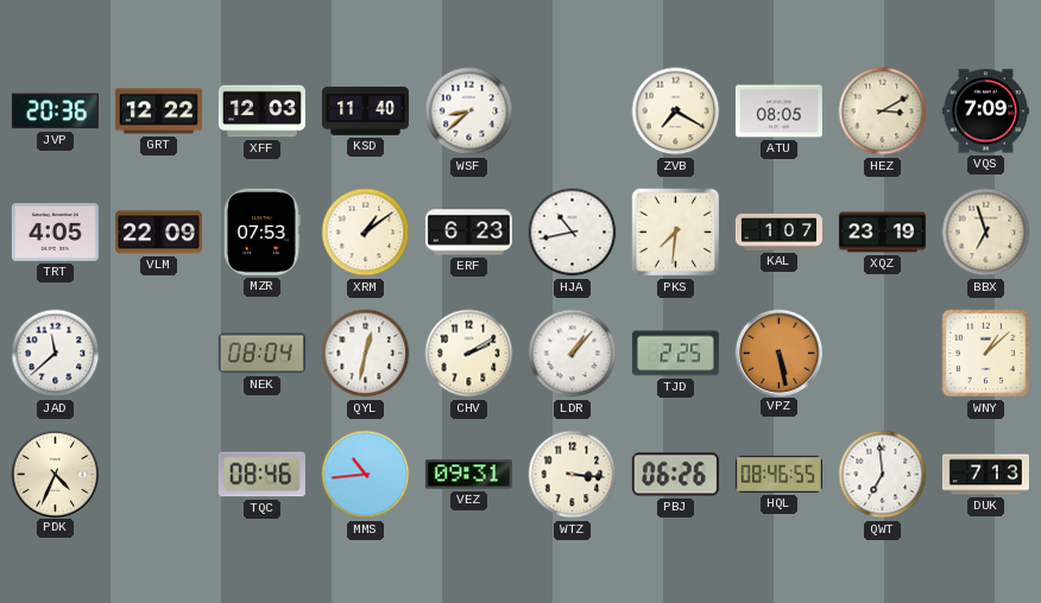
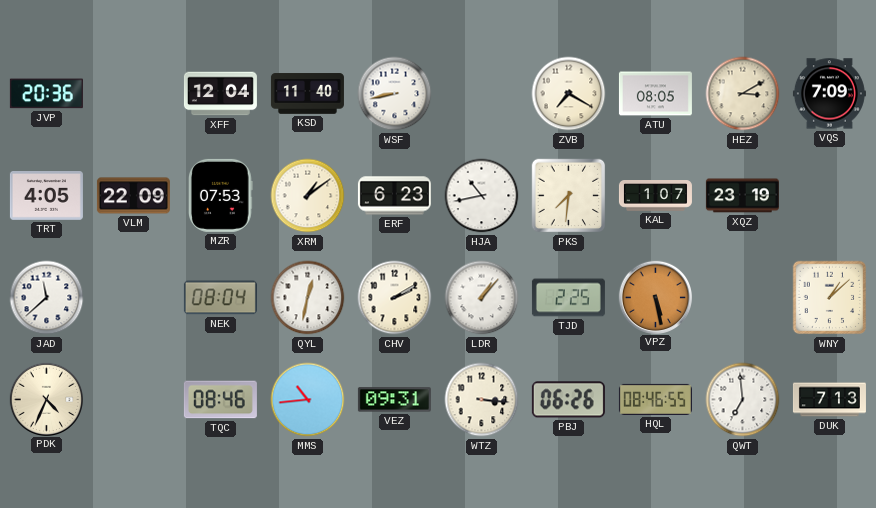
GRT: 12:22 -> none
XFF: 12:03 -> 12:04
WSF: 8:38 -> 8:43
BBX: 6:57 -> none
